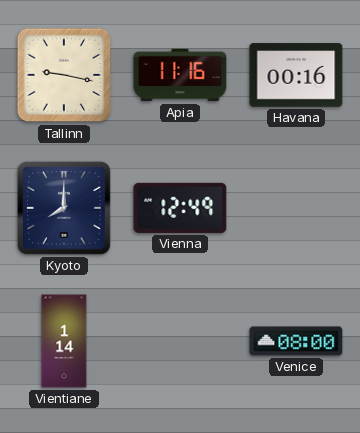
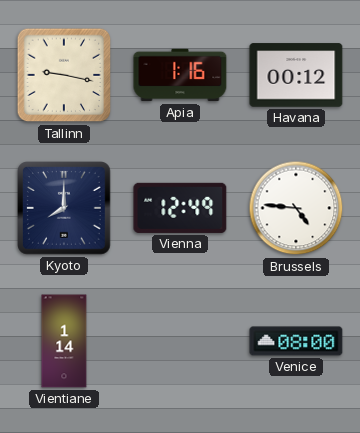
Apia: 11:16 -> 1:16
Havana: 00:16 -> 00:12
Brussels: none -> 4:46
